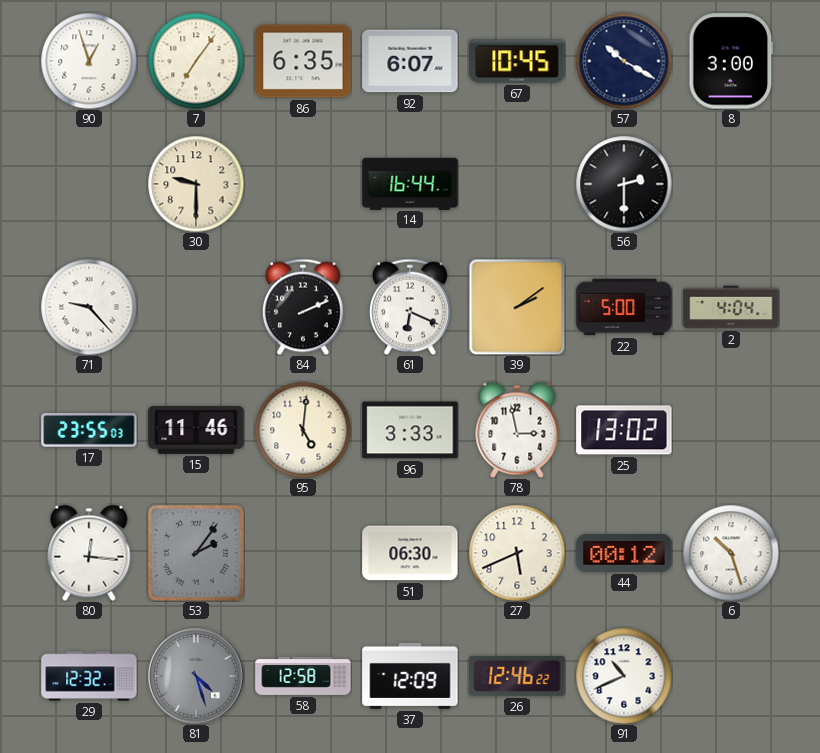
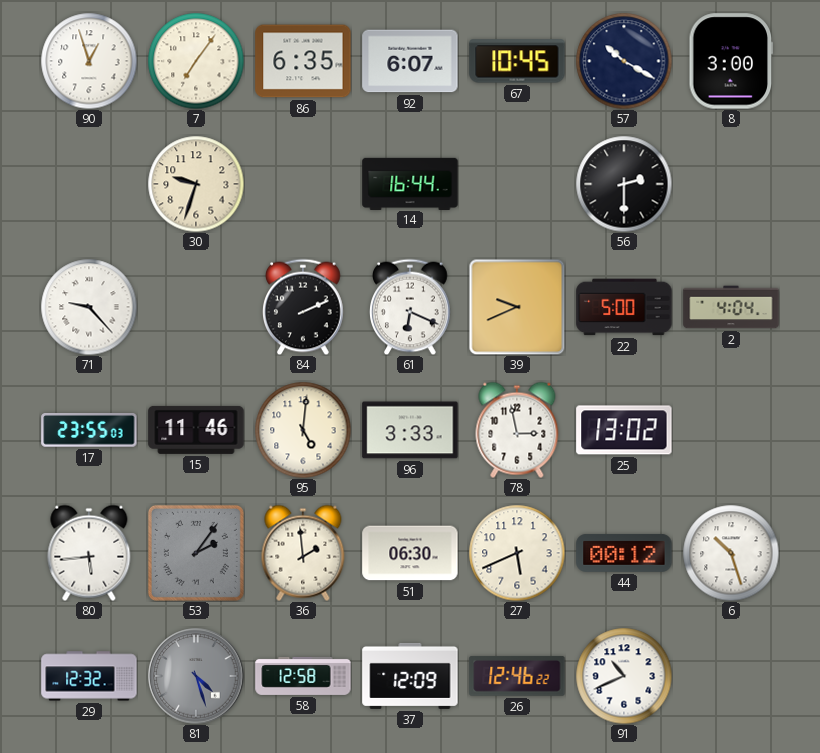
30: 9:30 -> 9:33
39: 2:09 -> 9:41
80: 12:16 -> 5:44
36: none -> 1:59
